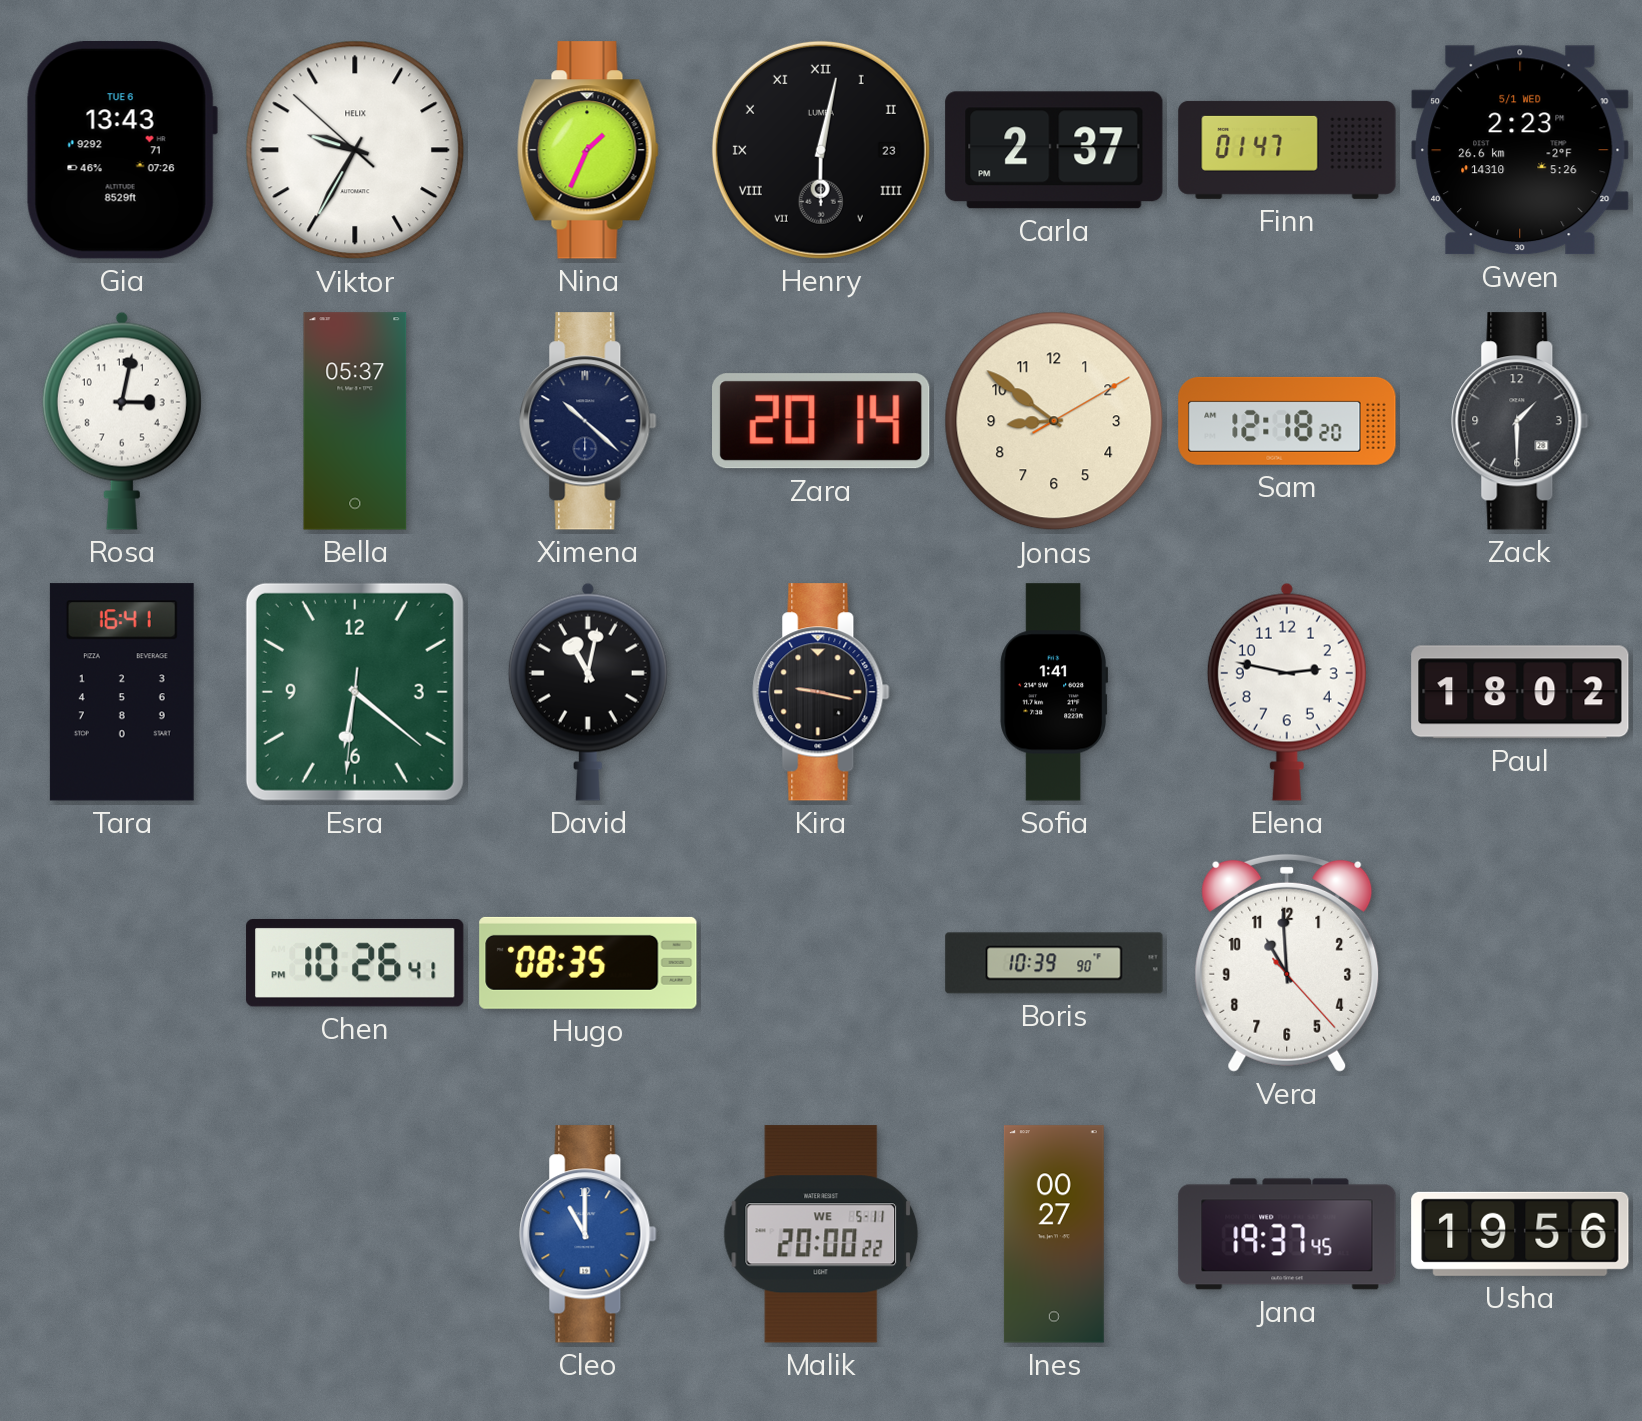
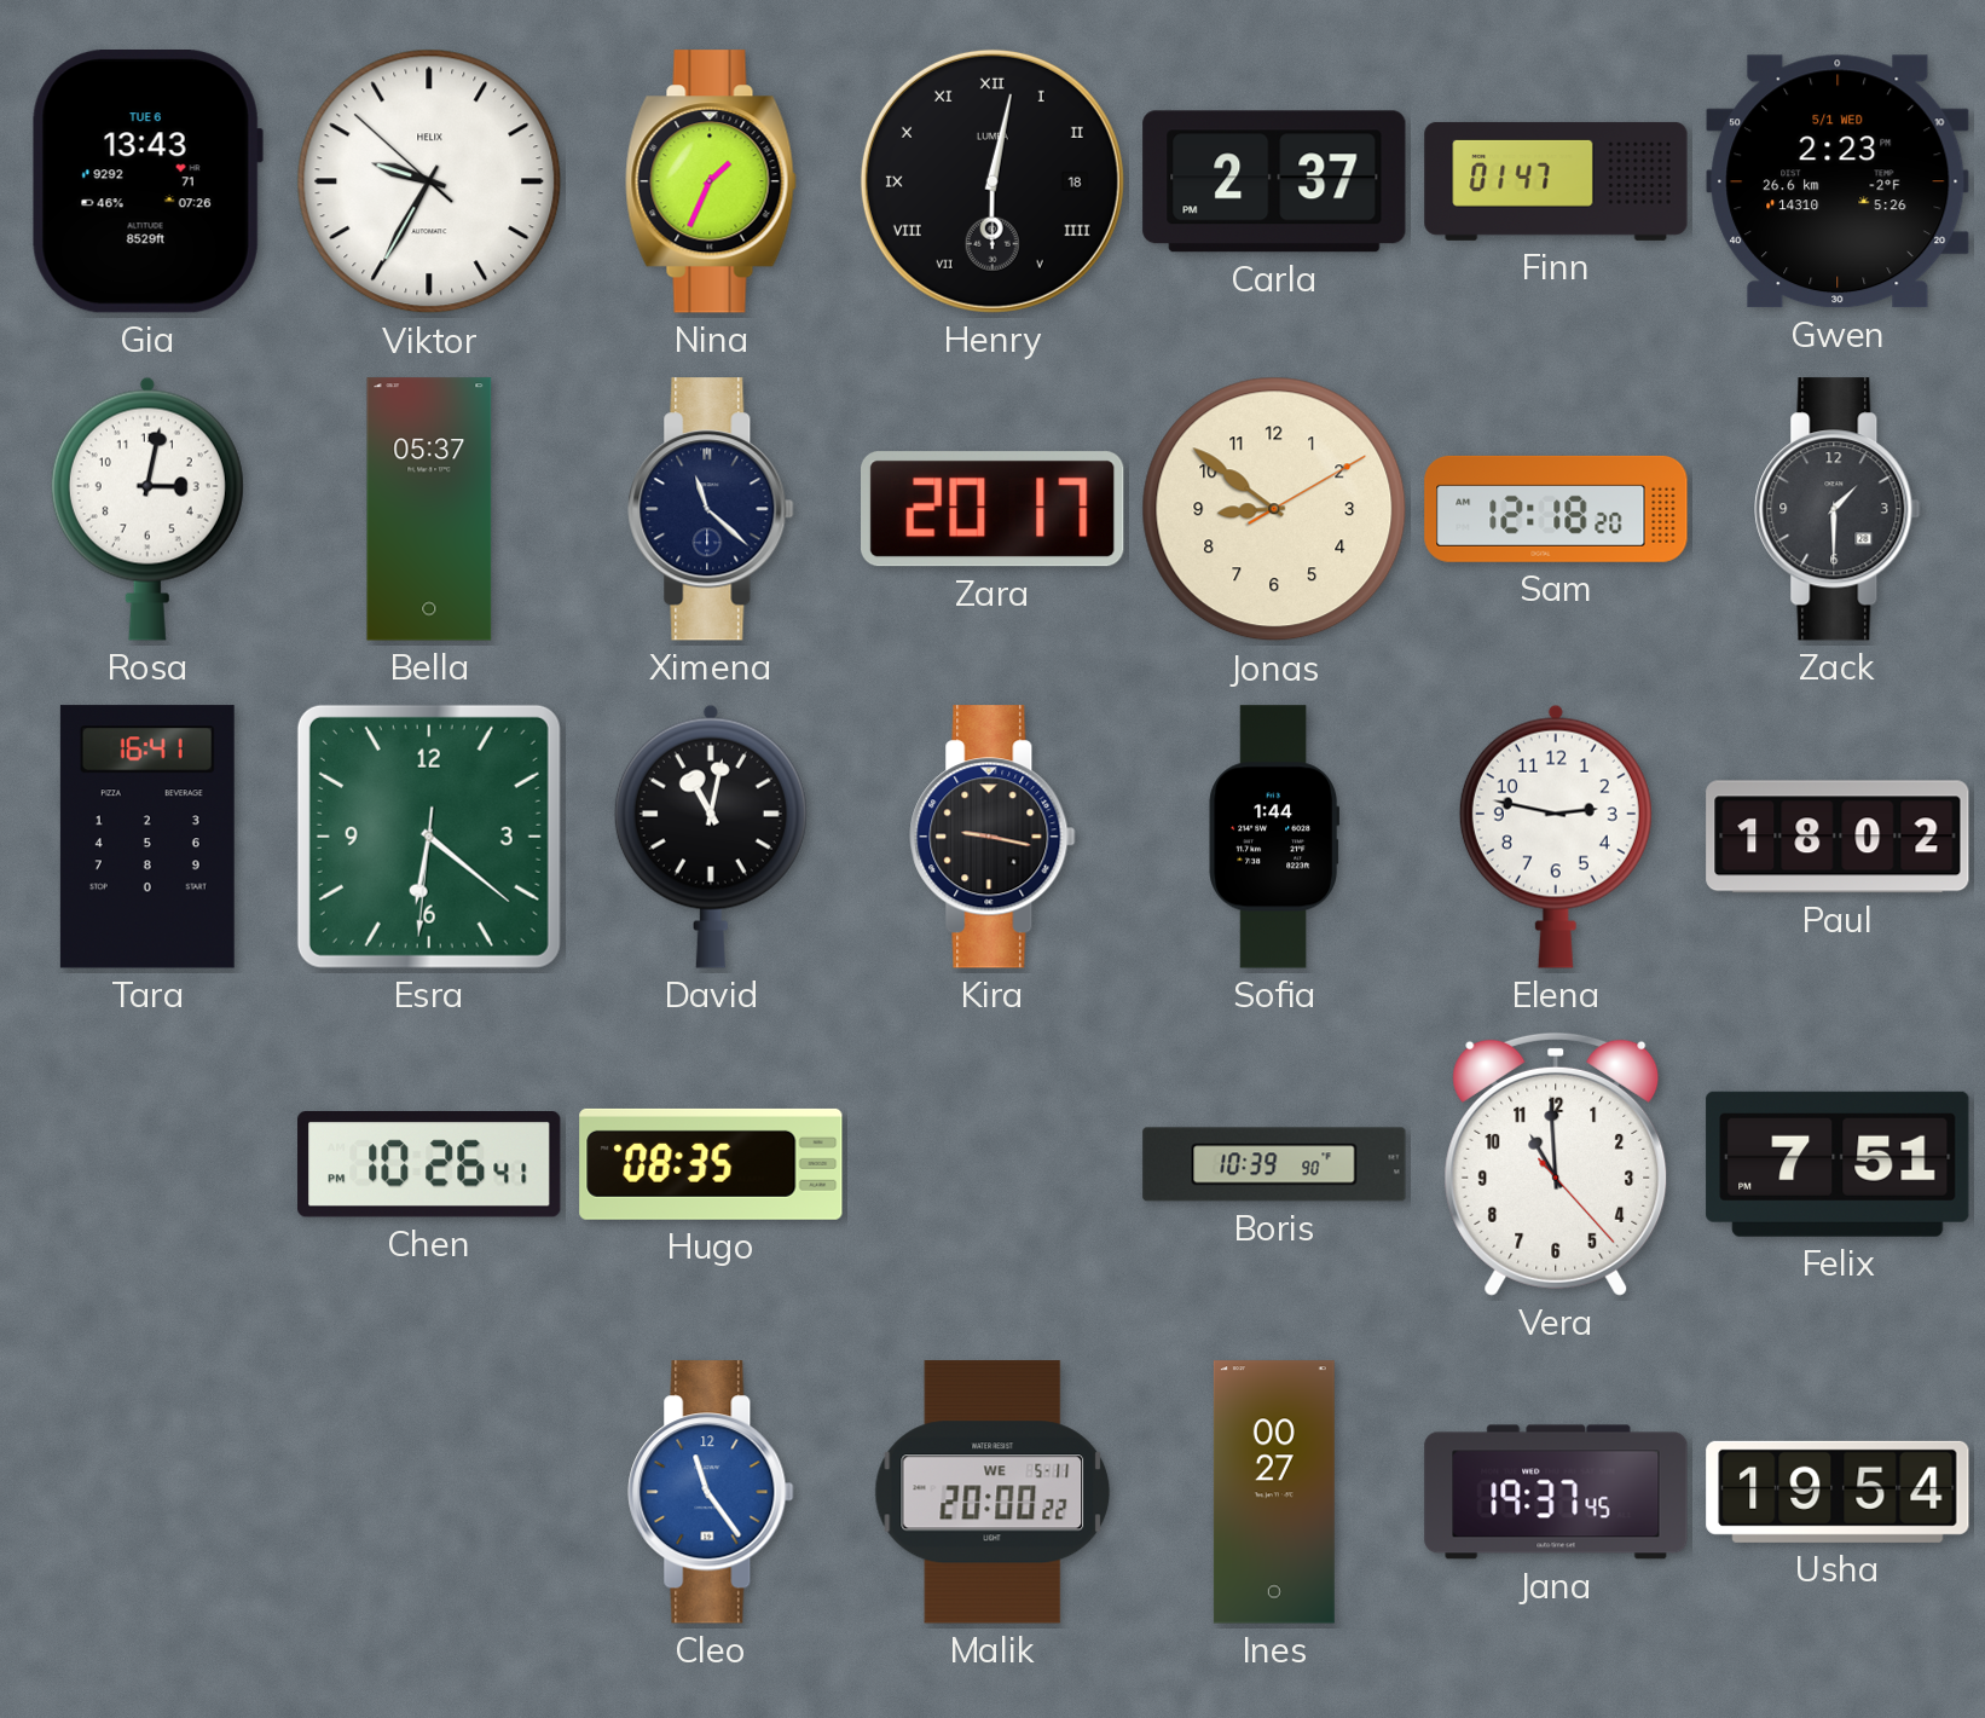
Henry date: 23 -> 18
Ximena: 10:22 -> 11:22
Zara: 20:14 -> 20:17
Sofia: 1:41 -> 1:44
Felix: none -> 7:51
Cleo: 11:00 -> 11:24
Usha: 19:56 -> 19:54
